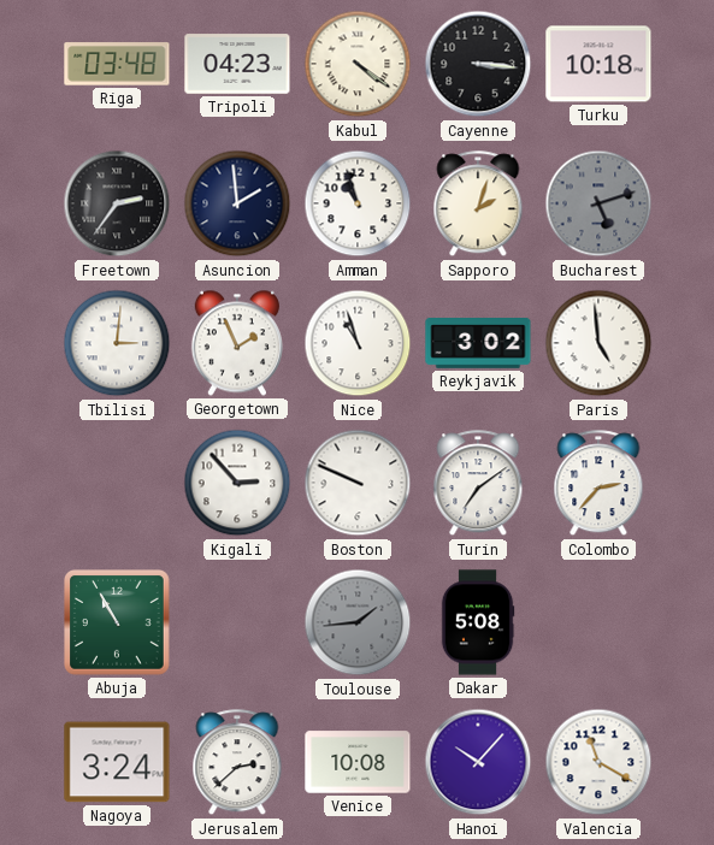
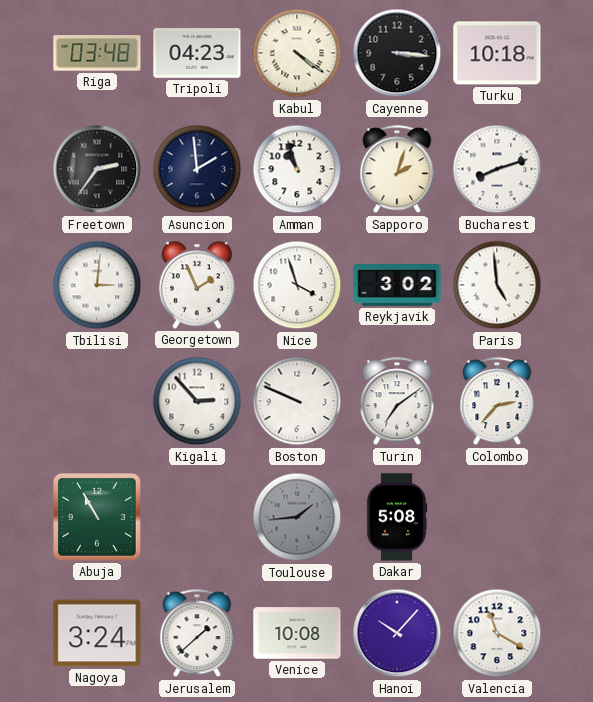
Bucharest: 5:12 -> 8:12
Bucharest dial: grey -> white
Nice: 10:57 -> 3:57
Jerusalem: 2:38 -> 1:38
